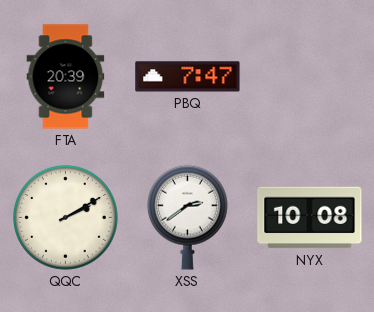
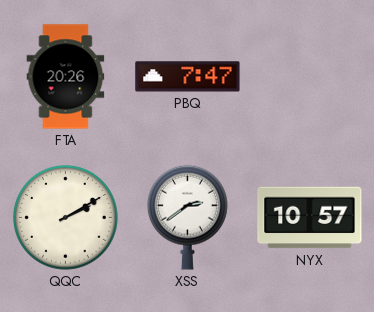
FTA: 20:39 -> 20:26
NYX: 10:08 -> 10:57
